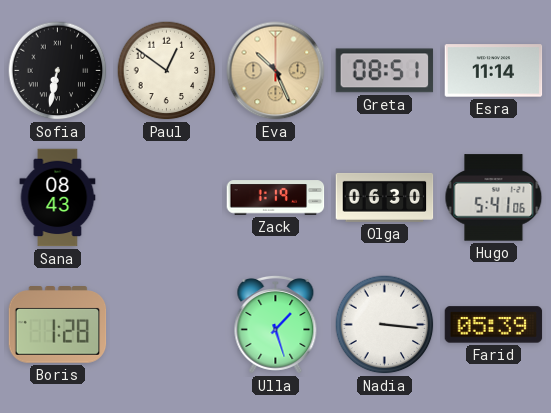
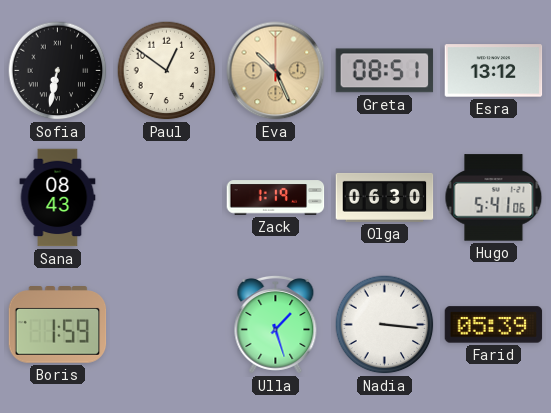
Esra: 11:14 -> 13:12
Boris: 1:28 -> 1:59
